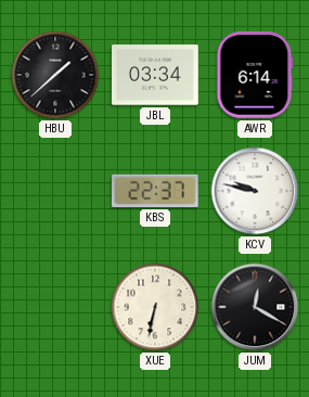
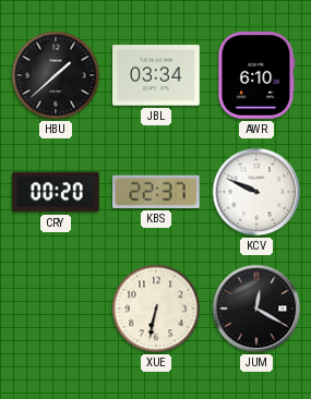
AWR: 6:14 -> 6:10
CRY: none -> 00:20
KCV: 9:47 -> 9:49
